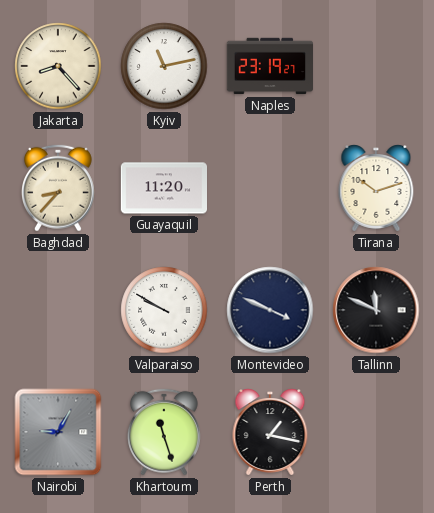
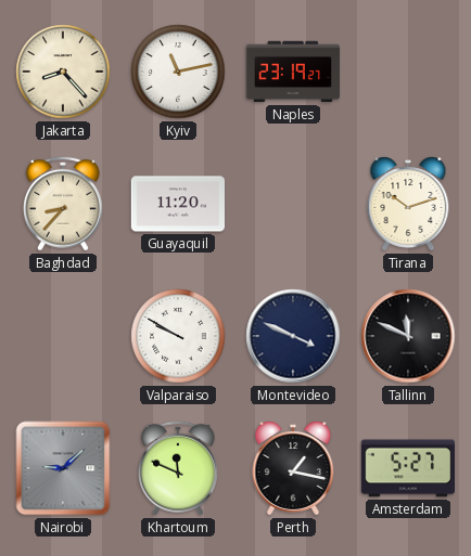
Nairobi: 9:05 -> 9:08
Khartoum: 11:27 -> 11:49
Amsterdam: none -> 5:27
